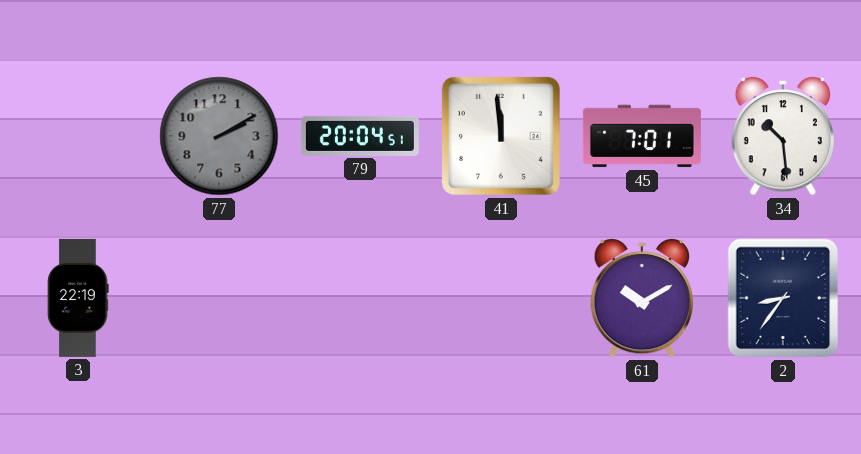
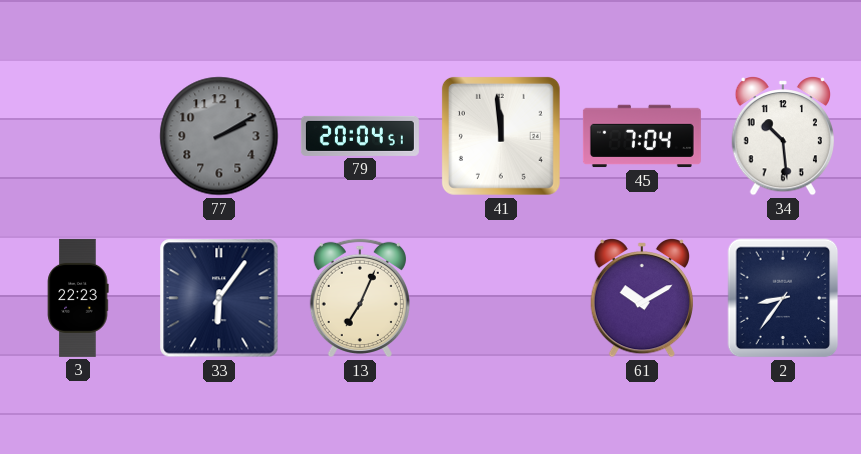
45: 7:01 -> 7:04
3: 22:19 -> 22:23
33: none -> 6:06
13: none -> 7:04
